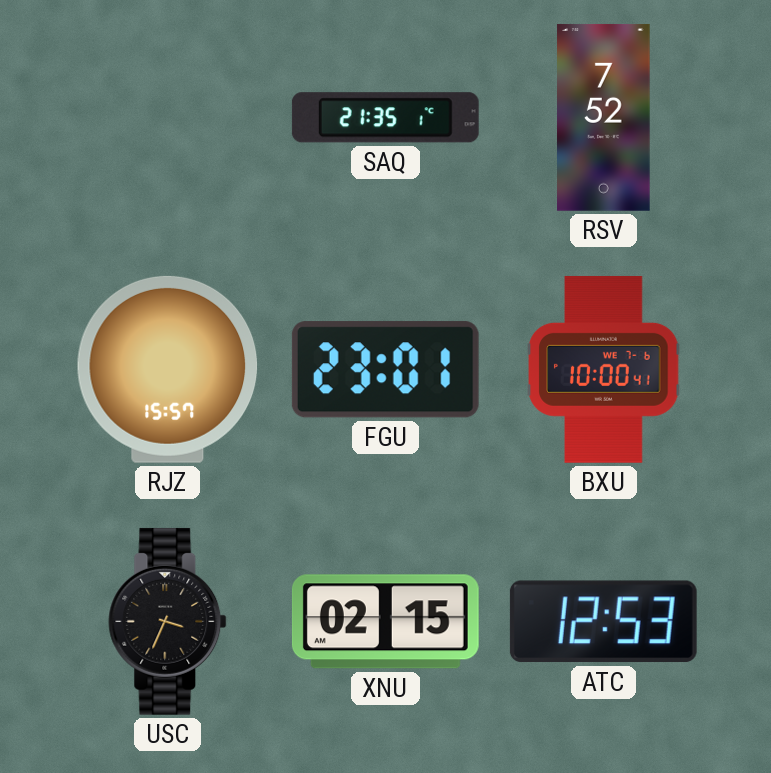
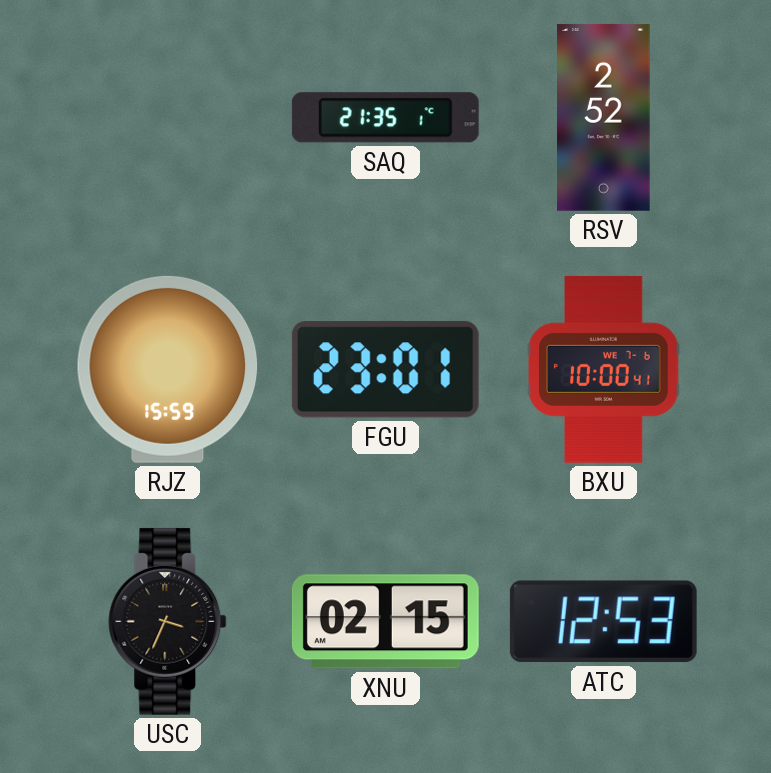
RSV: 7:52 -> 2:52
RJZ: 15:57 -> 15:59
